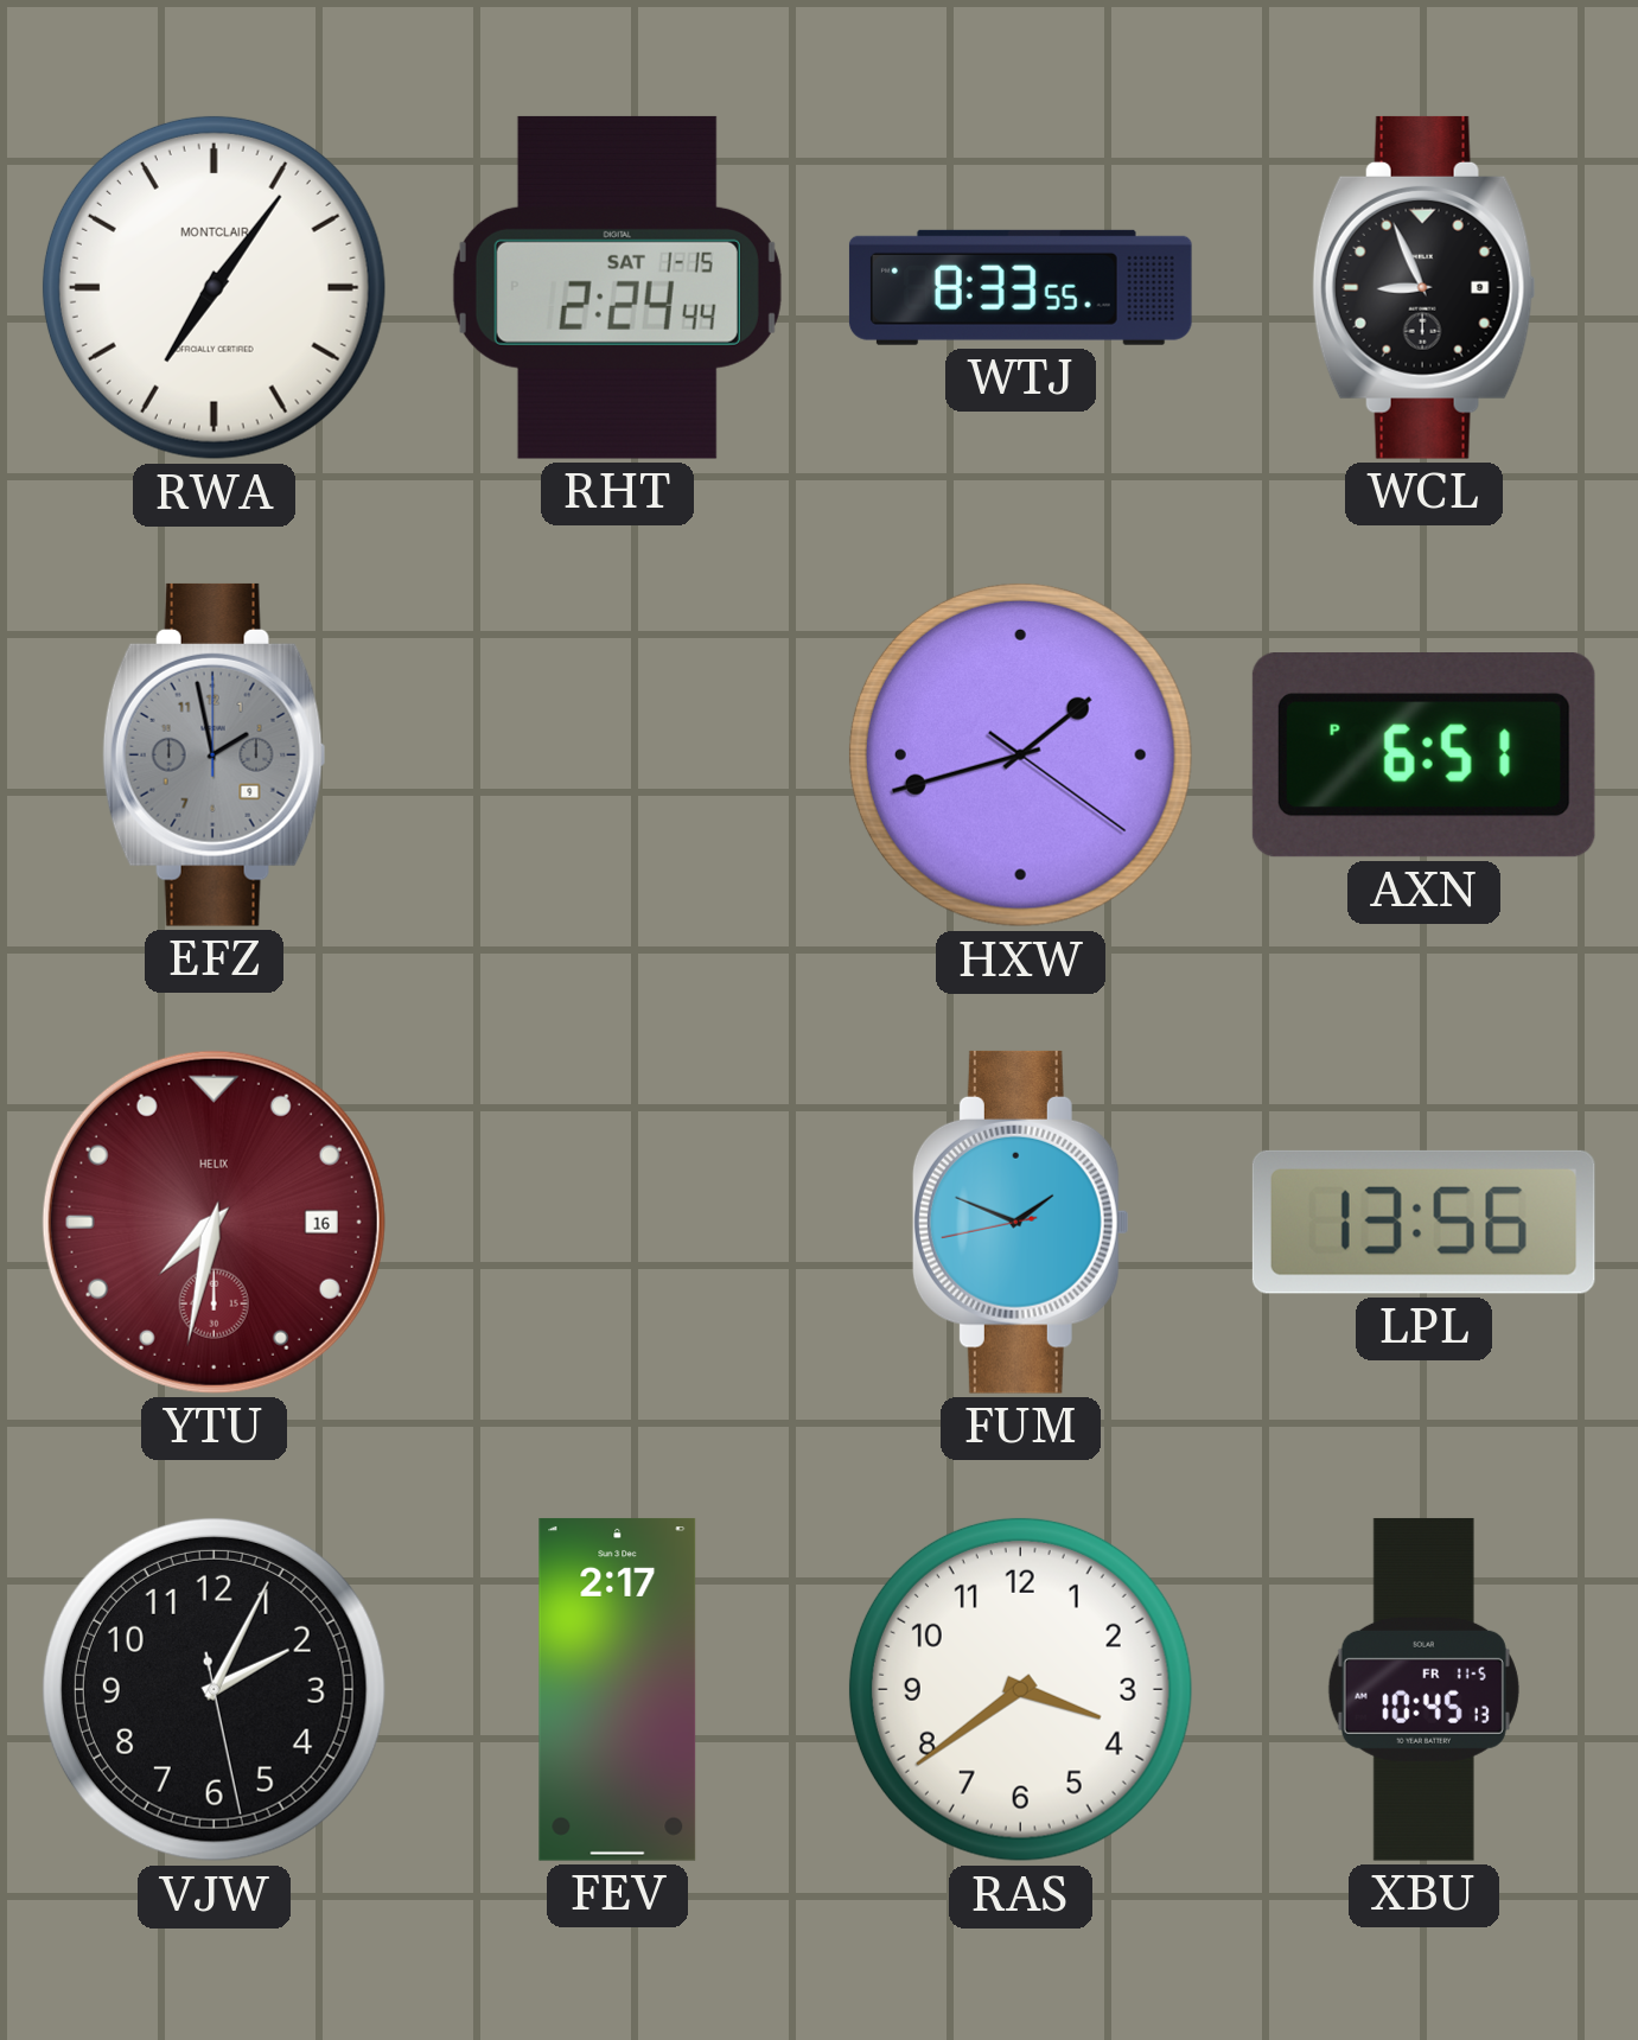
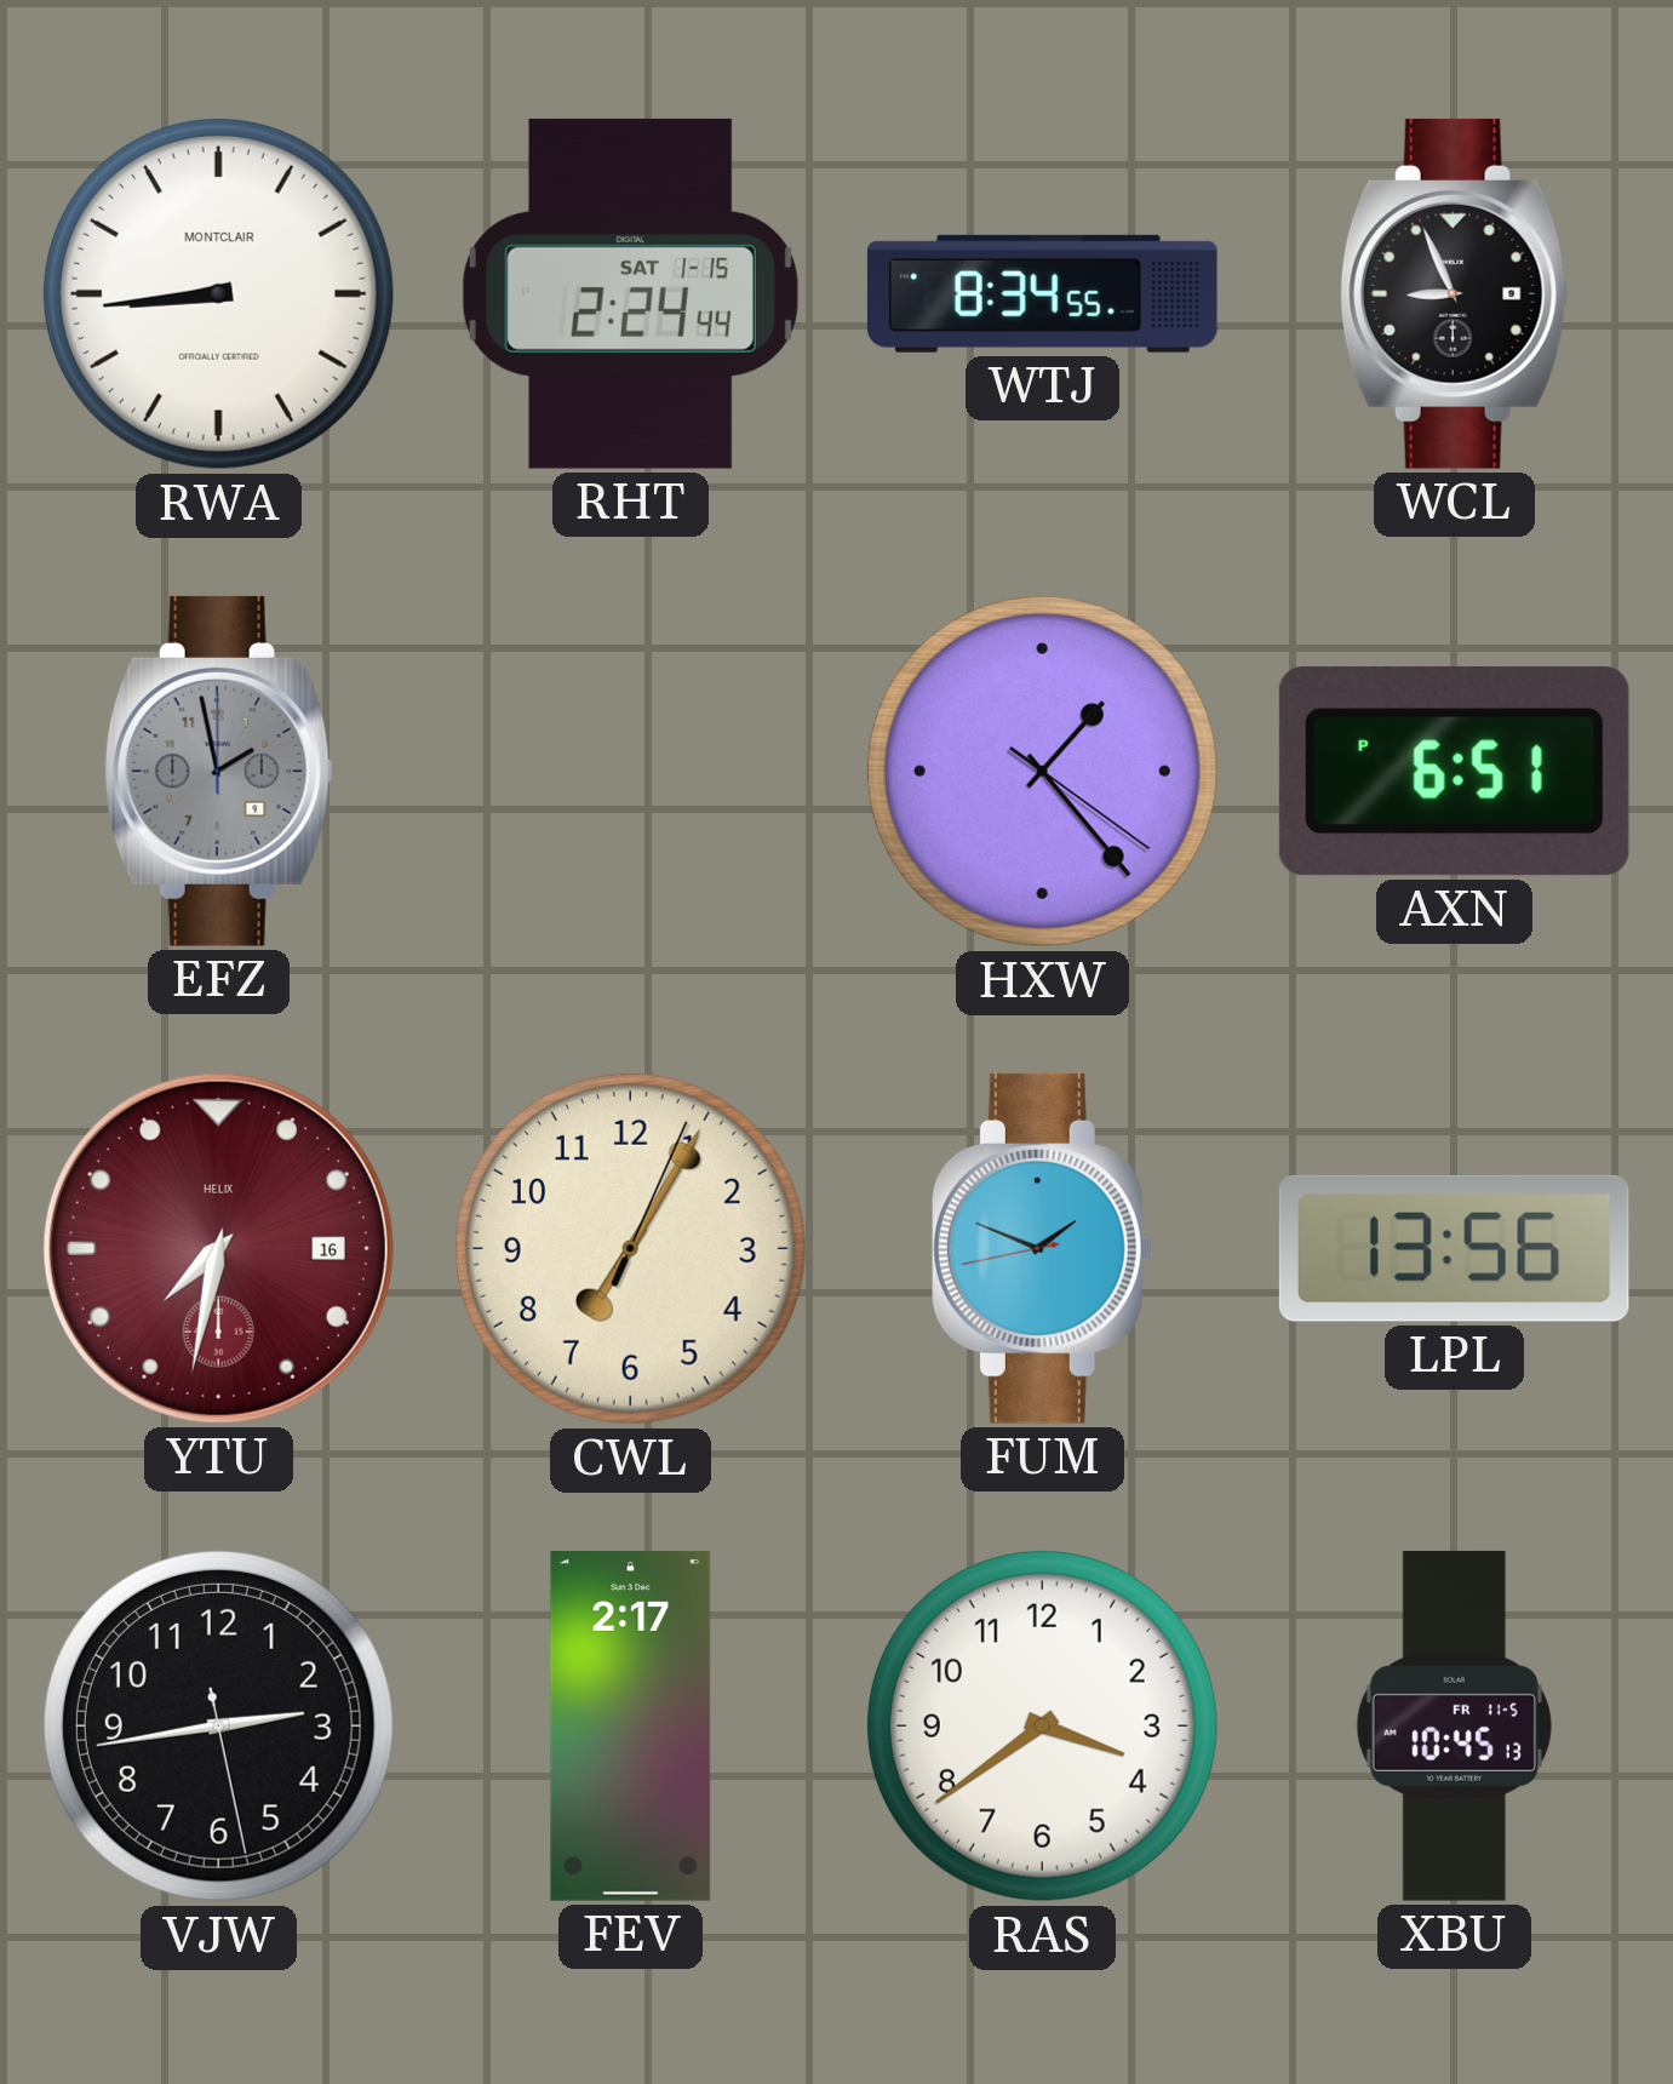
RWA: 7:06 -> 8:44
WTJ: 8:33 -> 8:34
HXW: 1:42 -> 1:23
CWL: none -> 7:05
VJW: 2:04 -> 2:43
